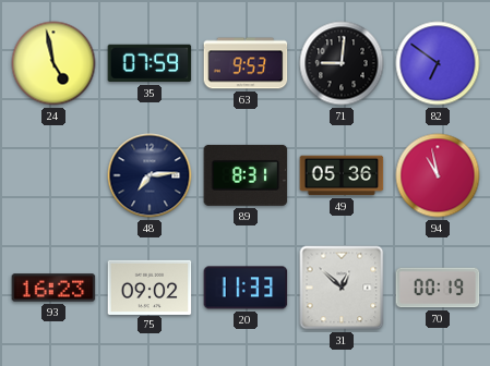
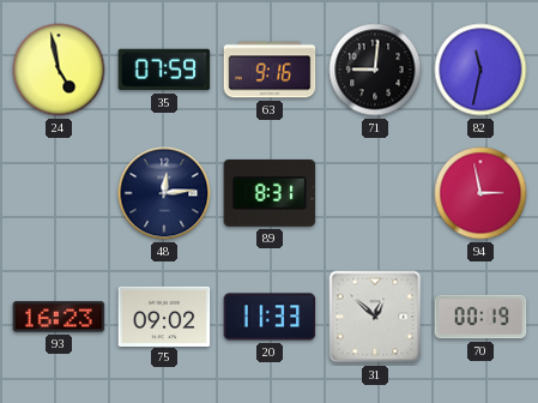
63: 9:53 -> 9:16
82: 6:51 -> 11:32
48: 7:14 -> 12:14
49: 05:36 -> none
94: 10:58 -> 2:58
